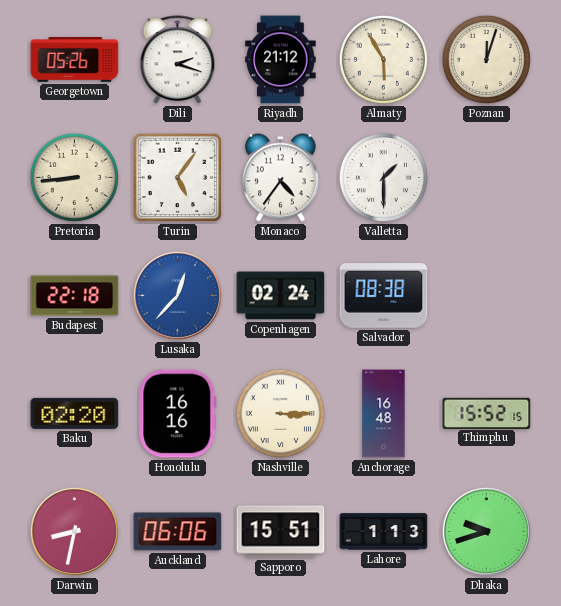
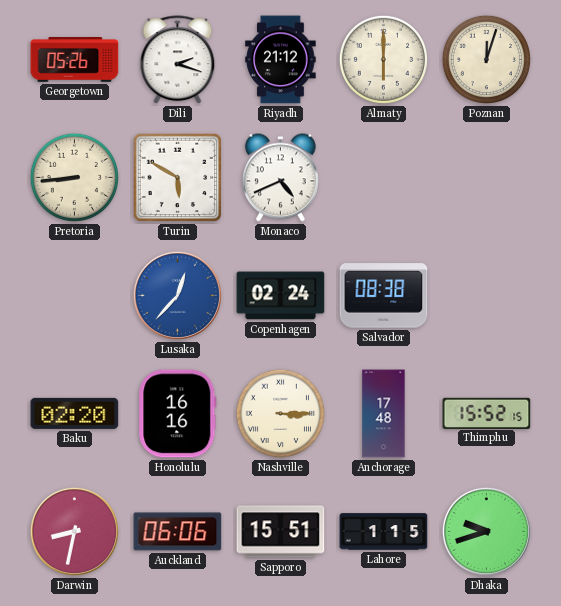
Almaty: 5:55 -> 6:00
Turin: 5:06 -> 5:50
Monaco: 4:36 -> 4:41
Valletta: 1:30 -> none
Budapest: 22:18 -> none
Anchorage: 16:48 -> 17:48
Lahore: 1:13 -> 1:15
